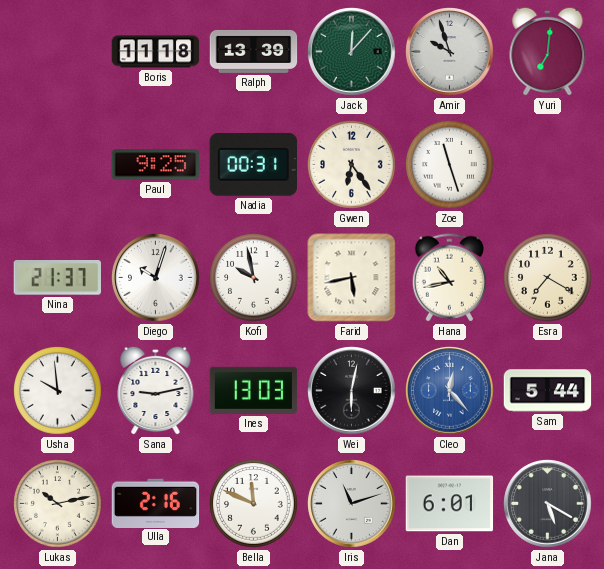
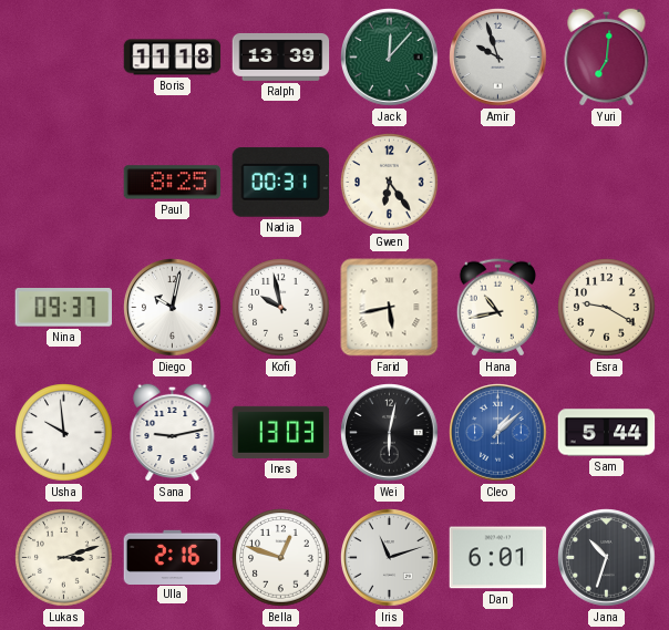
Paul: 9:25 -> 8:25
Zoe: 11:27 -> none
Nina: 21:37 -> 09:37
Diego: 10:03 -> 10:02
Esra: 7:20 -> 9:20
Cleo: 12:23 -> 1:08
Lukas: 10:13 -> 3:12
Bella: 11:49 -> 12:48
Jana: 5:20 -> 10:33
